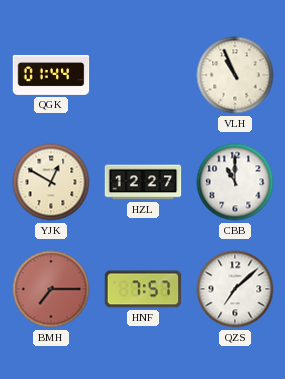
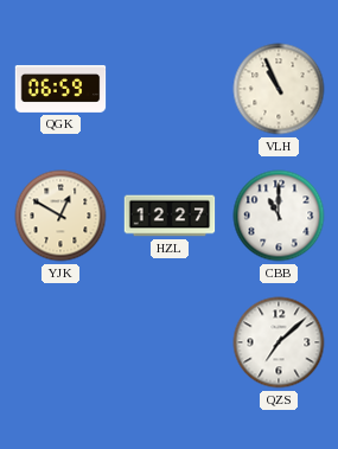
QGK: 01:44 -> 06:59
BMH: 7:15 -> none
HNF: 7:57 -> none
